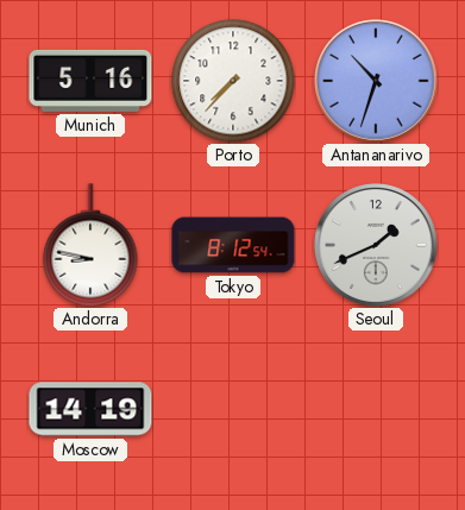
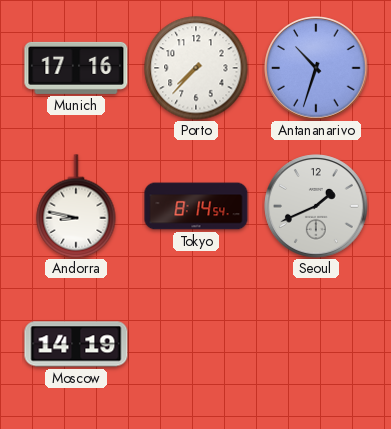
Munich: 5:16 -> 17:16
Tokyo: 8:12 -> 8:14
